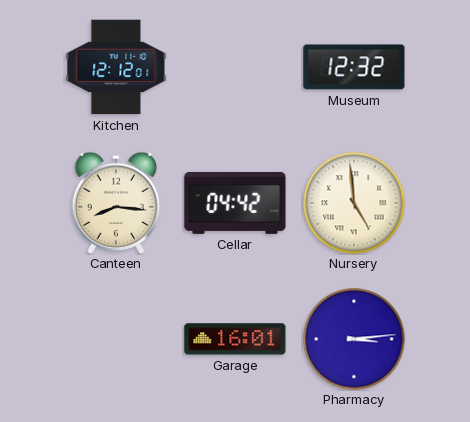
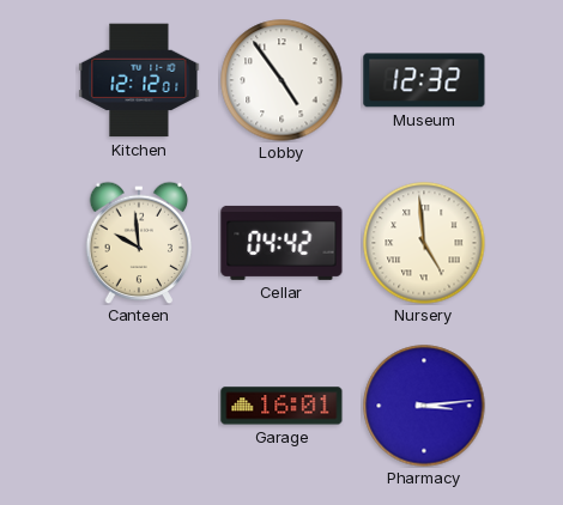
Lobby: none -> 4:54
Canteen: 8:16 -> 9:59
